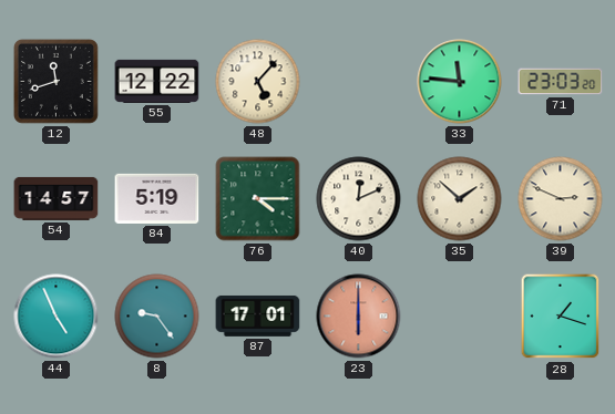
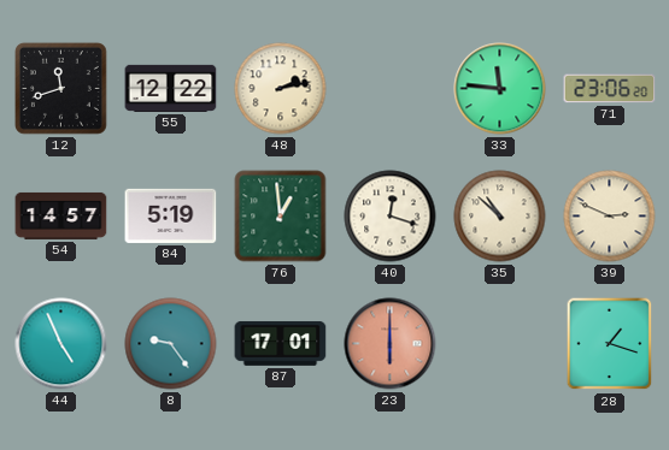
48: 5:07 -> 2:13
71: 23:03 -> 23:06
76: 4:15 -> 12:59
40: 12:11 -> 12:18
35: 1:52 -> 10:52
